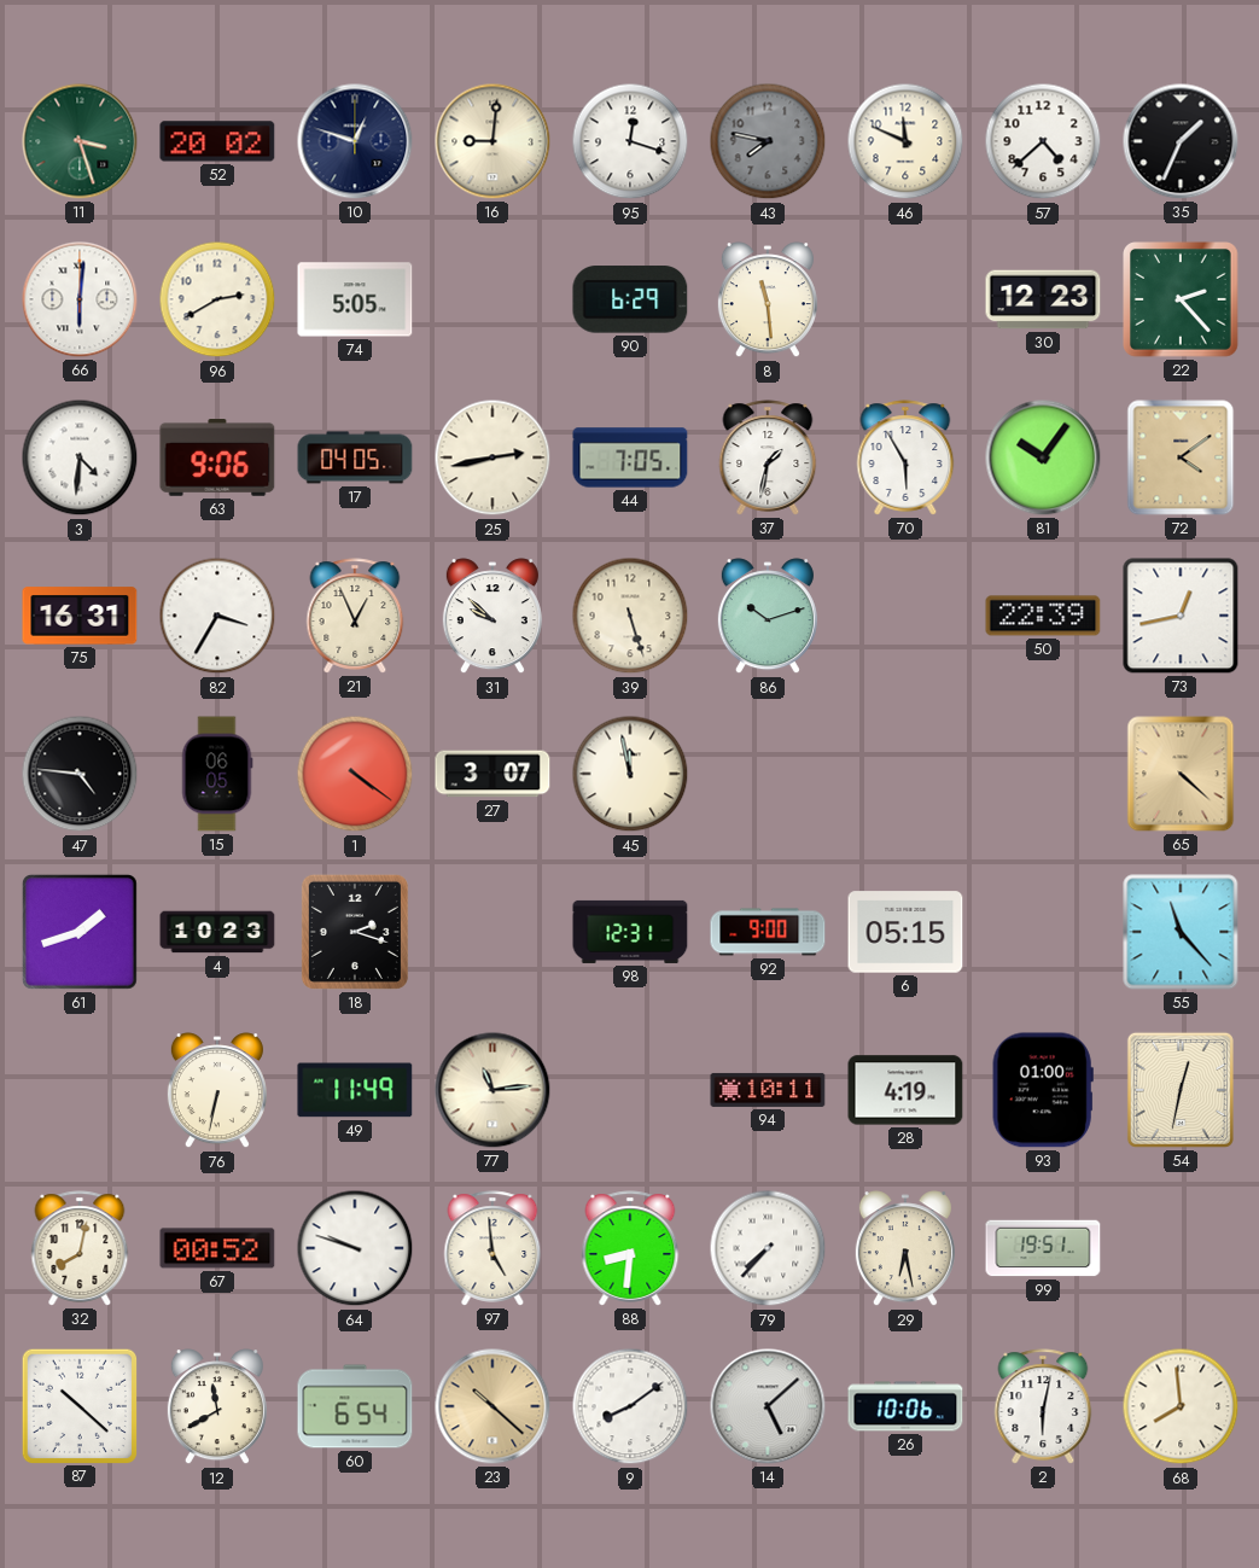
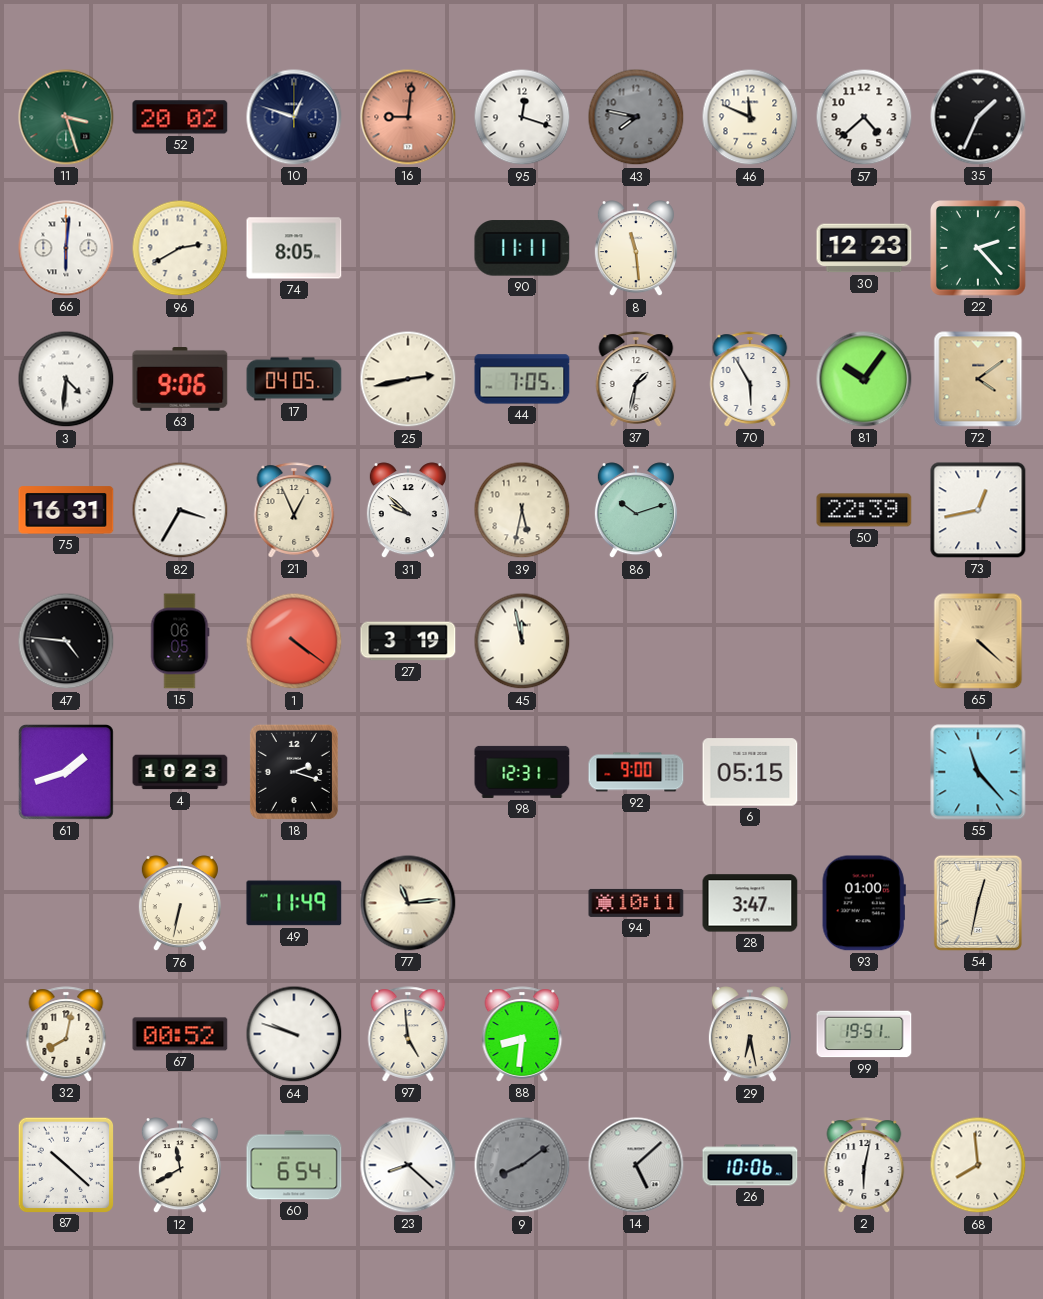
16 dial: cream -> salmon
74: 5:05 -> 8:05
90: 6:29 -> 11:11
39: 5:27 -> 5:32
27: 3:07 -> 3:19
28: 4:19 -> 3:47
79: 7:37 -> none
23: 10:22 -> 8:22
23 dial: champagne -> white
9 dial: white -> grey
